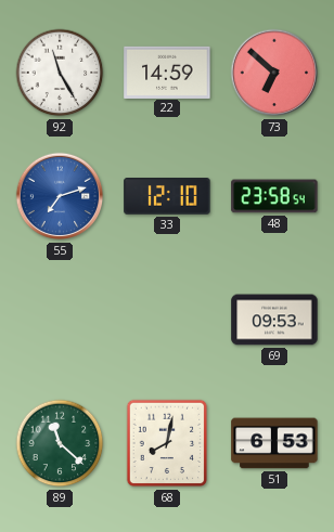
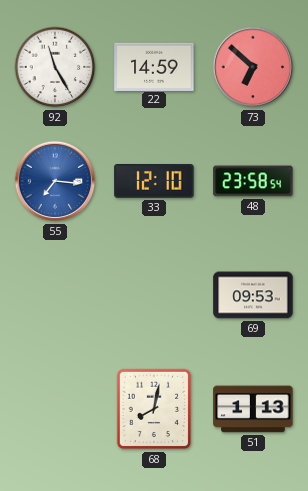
55: 7:12 -> 7:16
89: 11:22 -> none
51: 6:53 -> 1:13
